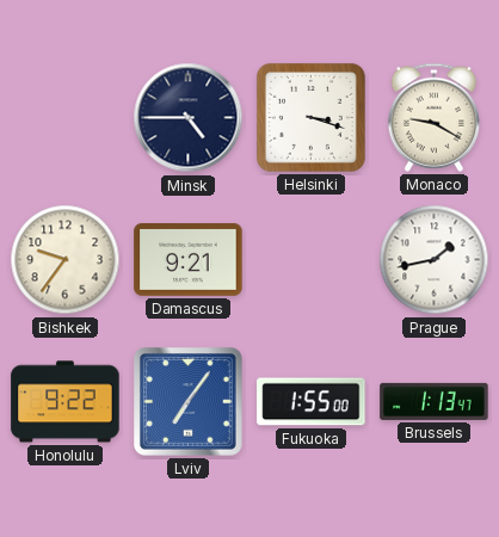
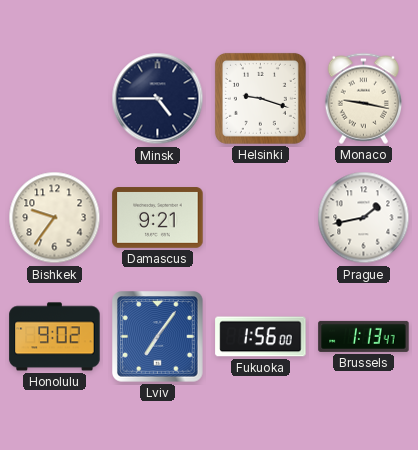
Helsinki: 3:18 -> 9:18
Monaco: 9:20 -> 9:17
Honolulu: 9:22 -> 9:02
Fukuoka: 1:55 -> 1:56
